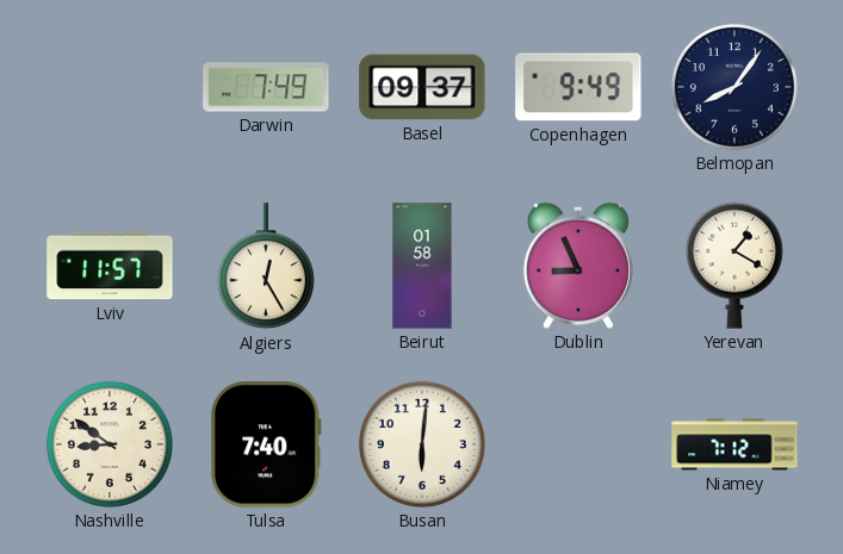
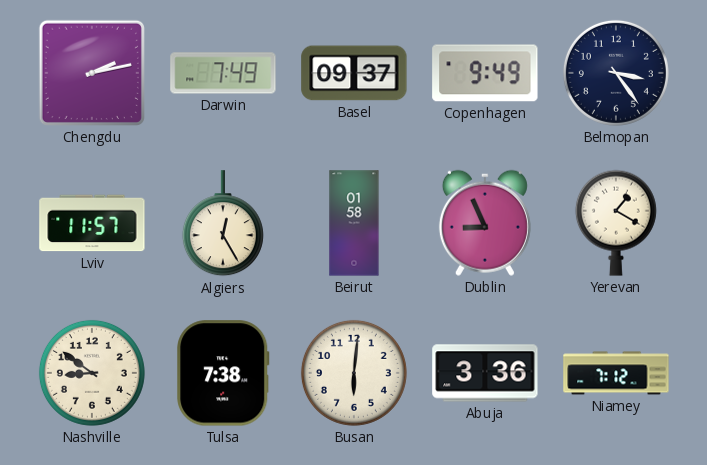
Chengdu: none -> 2:13
Belmopan: 8:06 -> 3:24
Tulsa: 7:40 -> 7:38
Abuja: none -> 3:36
